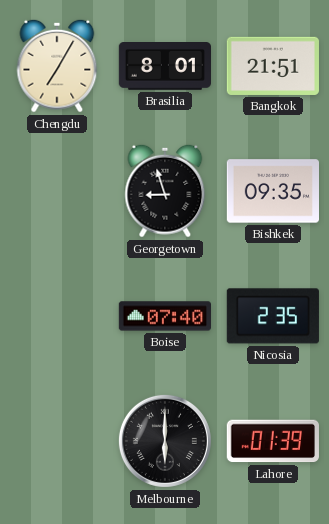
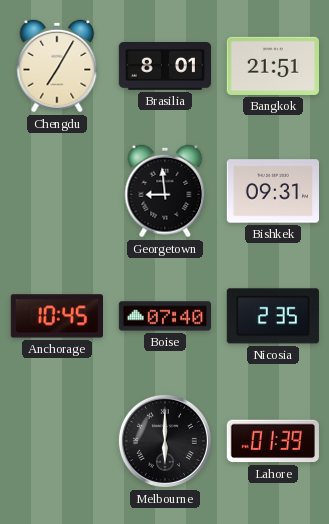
Georgetown: 8:57 -> 8:59
Bishkek: 09:35 -> 09:31
Anchorage: none -> 10:45
